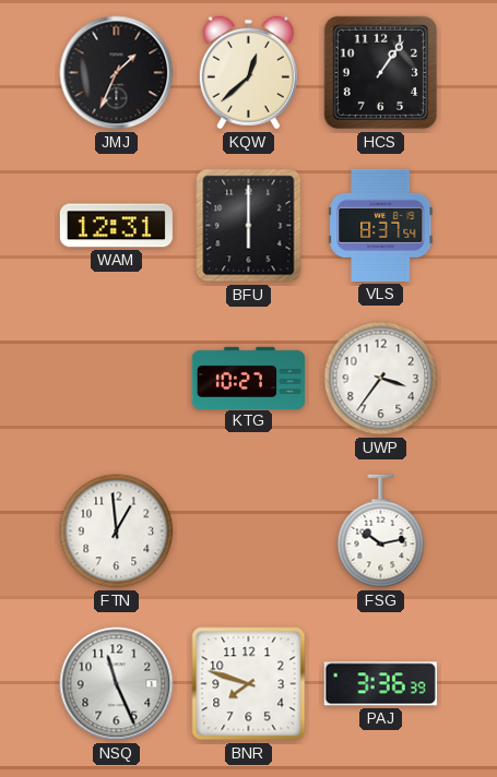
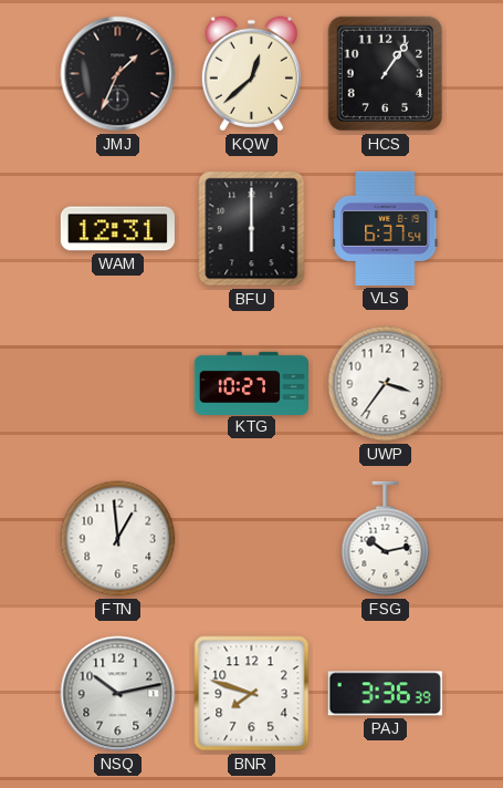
VLS: 8:37 -> 6:37
NSQ: 11:26 -> 10:13
